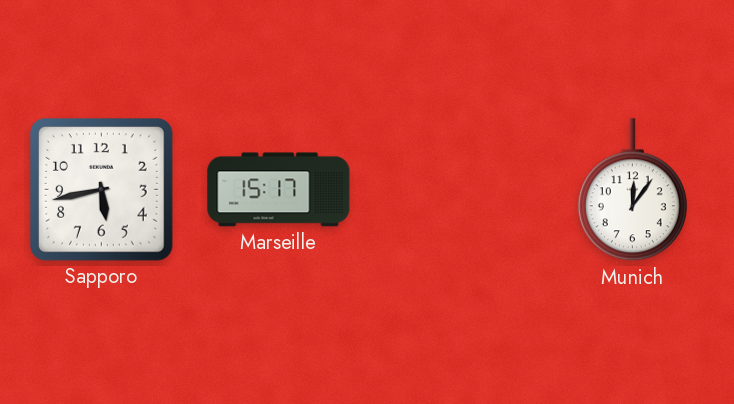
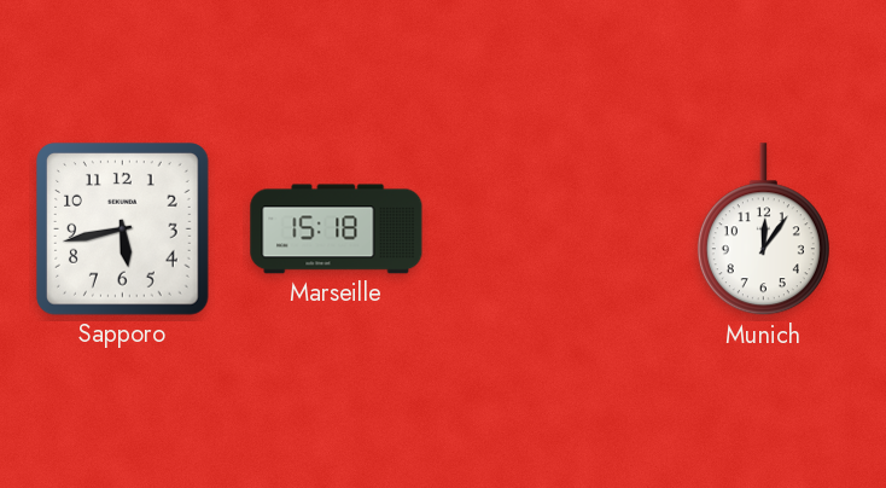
Marseille: 15:17 -> 15:18
